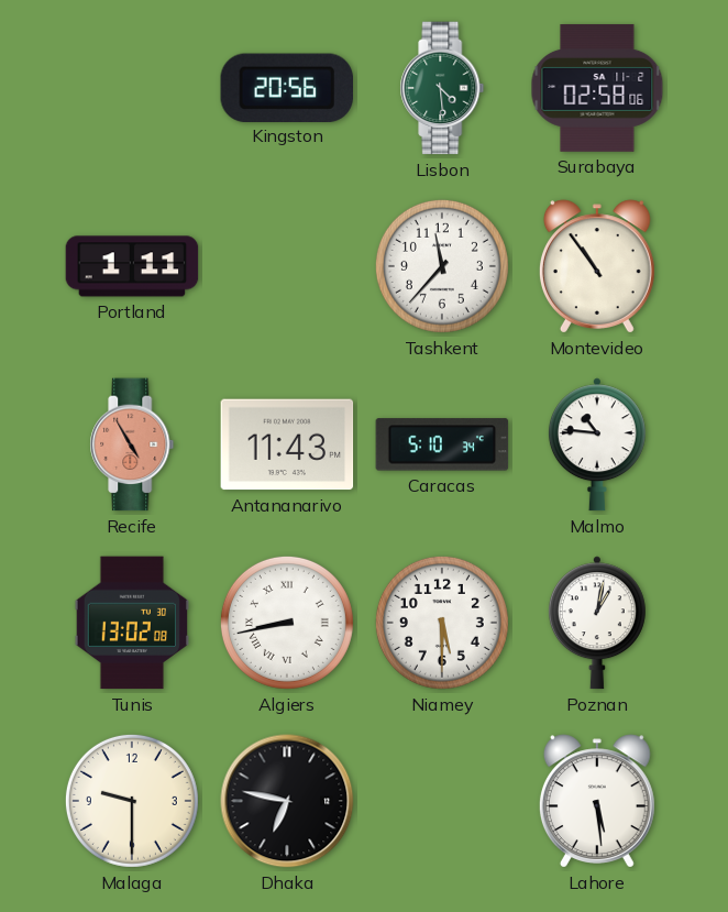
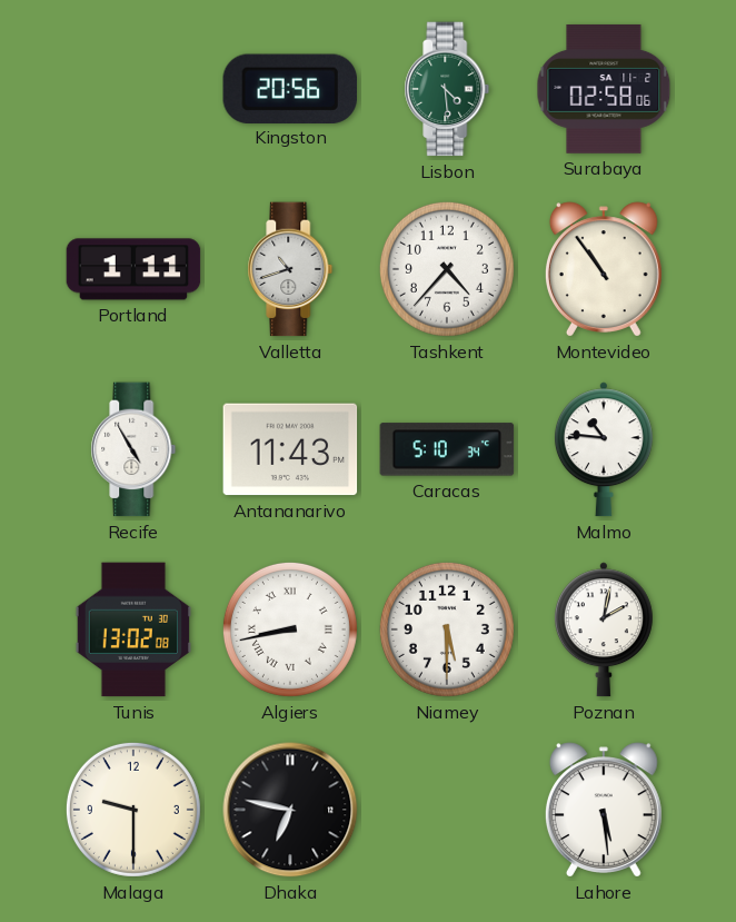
Valletta: none -> 10:42
Tashkent: 11:37 -> 4:37
Recife dial: salmon -> white
Poznan: 1:02 -> 2:02
